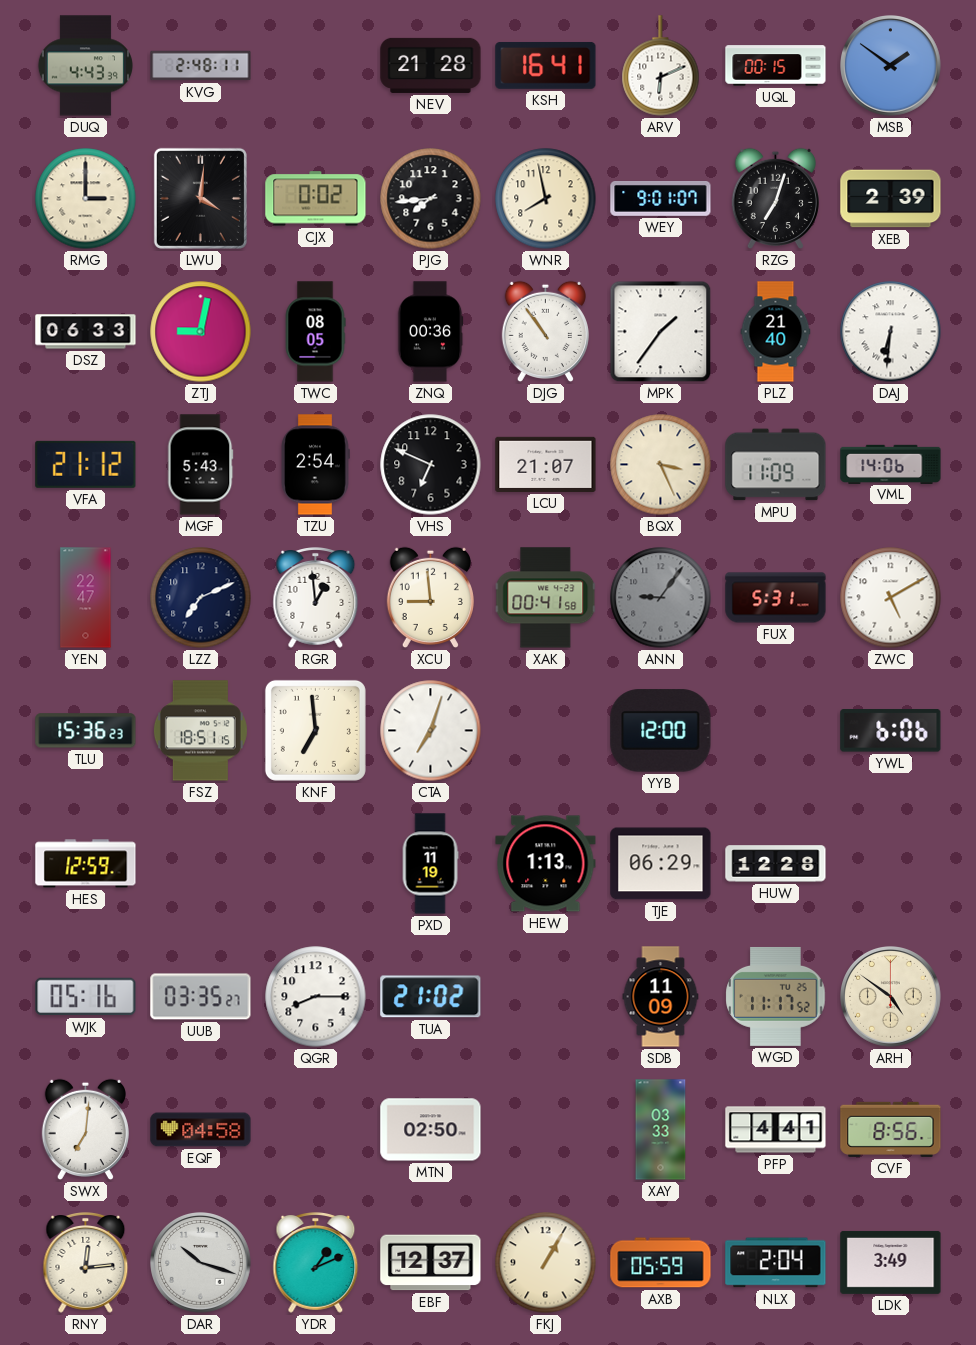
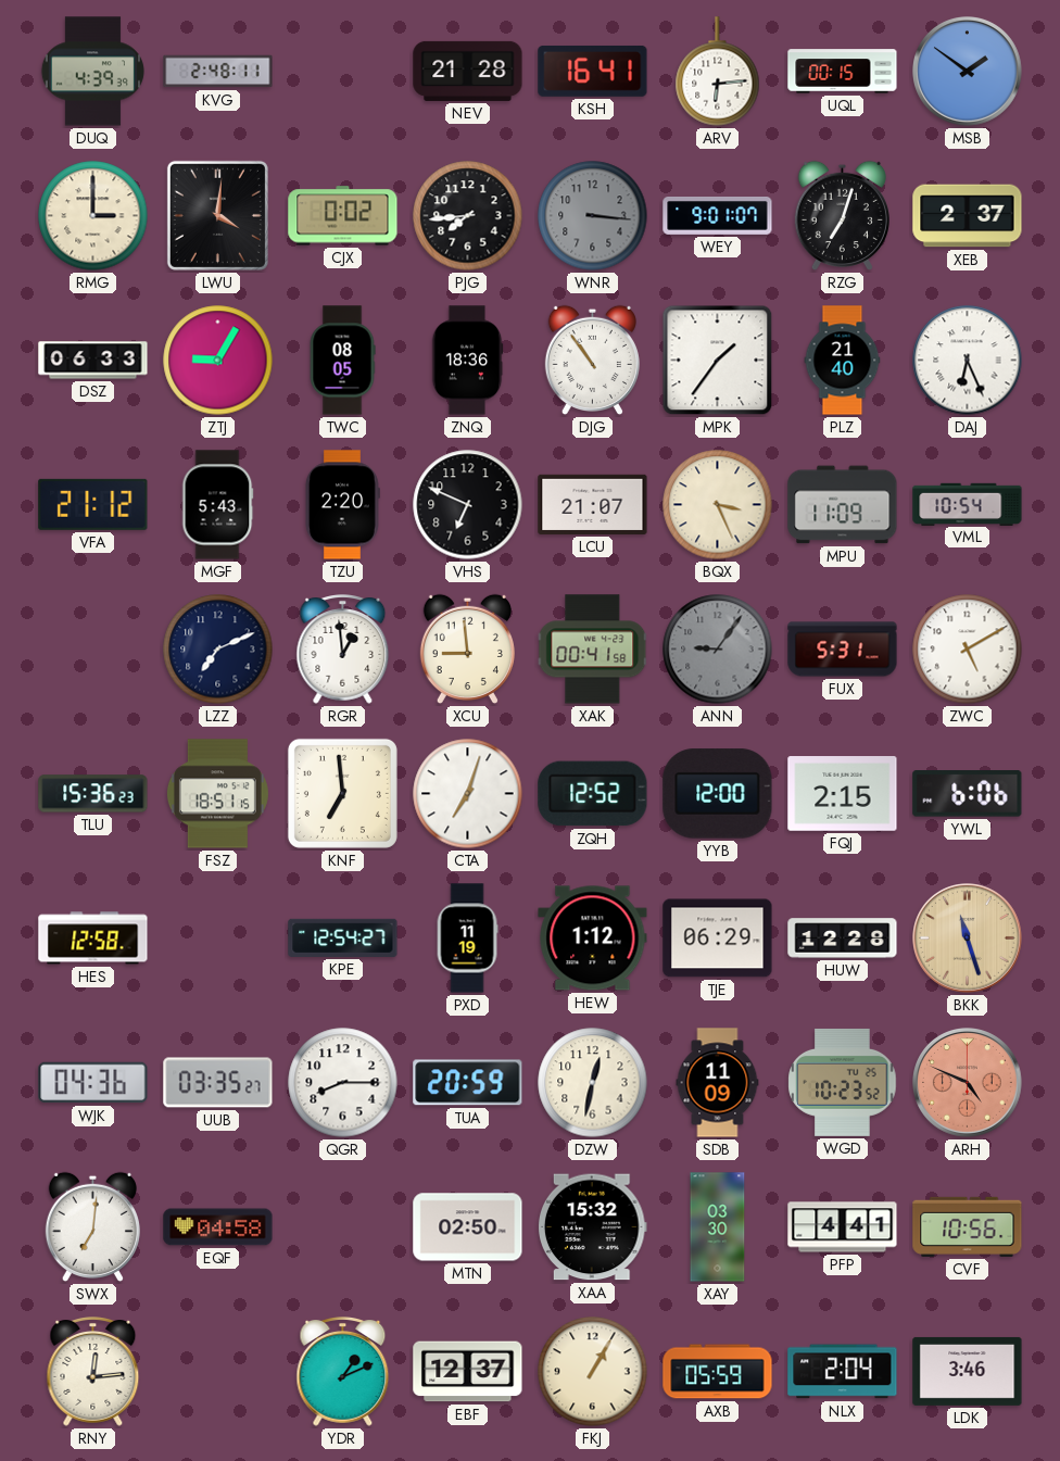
DUQ: 4:43 -> 4:39
ARV: 6:11 -> 6:14
WNR: 7:58 -> 3:16
WNR dial: cream -> grey
XEB: 2:39 -> 2:37
ZTJ: 9:02 -> 9:05
ZNQ: 00:36 -> 18:36
DAJ: 6:31 -> 6:26
TZU: 2:54 -> 2:20
VML: 14:06 -> 10:54
YEN: 22:47 -> none
ZQH: none -> 12:52
FQJ: none -> 2:15
HES: 12:59 -> 12:58
KPE: none -> 12:54
HEW: 1:13 -> 1:12
BKK: none -> 11:27
WJK: 05:16 -> 04:36
TUA: 21:02 -> 20:59
DZW: none -> 12:32
WGD: 11:17 -> 10:23
ARH: 4:51 -> 4:49
ARH dial: cream -> salmon
XAA: none -> 15:32
XAY: 03:33 -> 03:30
CVF: 8:56 -> 10:56
DAR: 10:18 -> none
LDK: 3:49 -> 3:46
